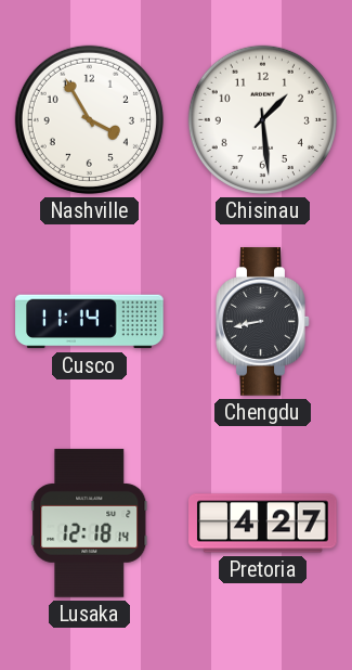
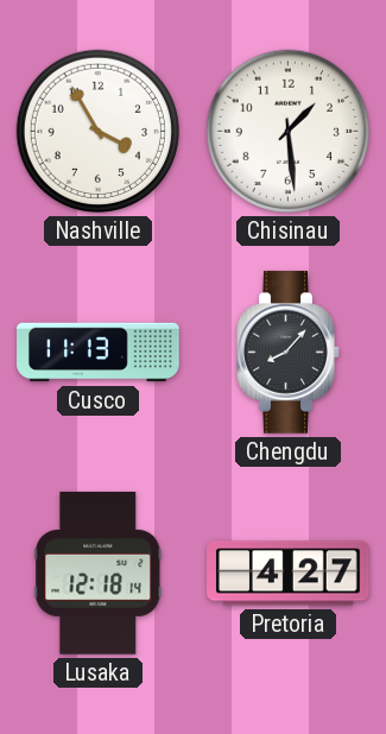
Cusco: 11:14 -> 11:13
Chengdu: 8:43 -> 8:07
